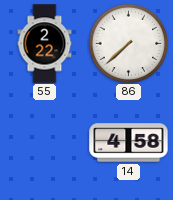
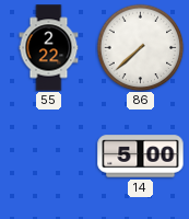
14: 4:58 -> 5:00
